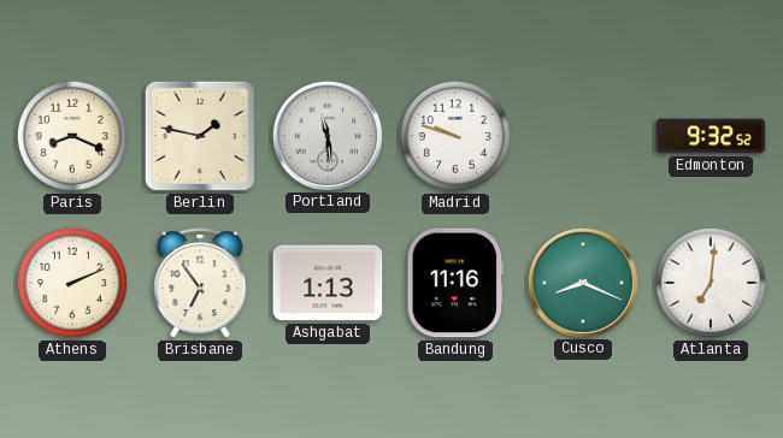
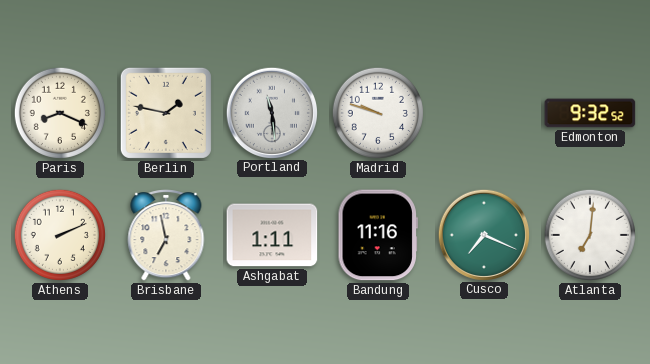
Brisbane: 6:54 -> 6:58
Ashgabat: 1:13 -> 1:11
Cusco: 8:19 -> 7:19
